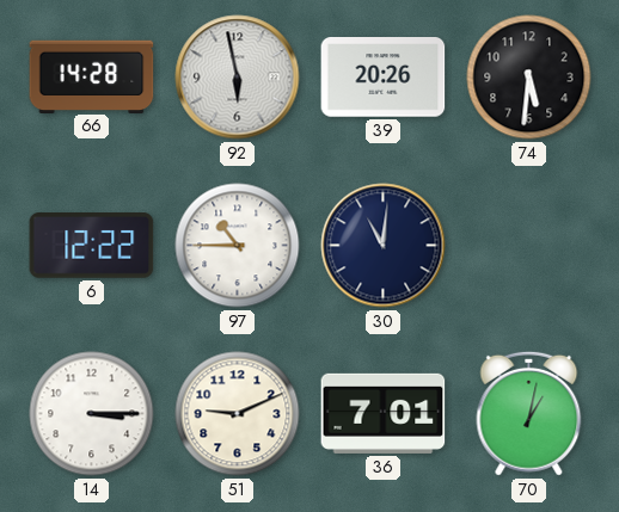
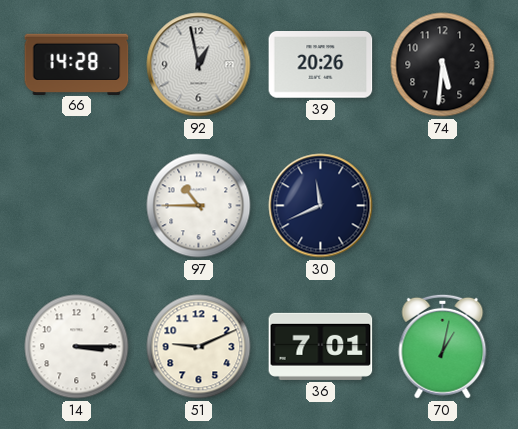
92: 5:58 -> 12:58
6: 12:22 -> none
30: 11:01 -> 11:41
